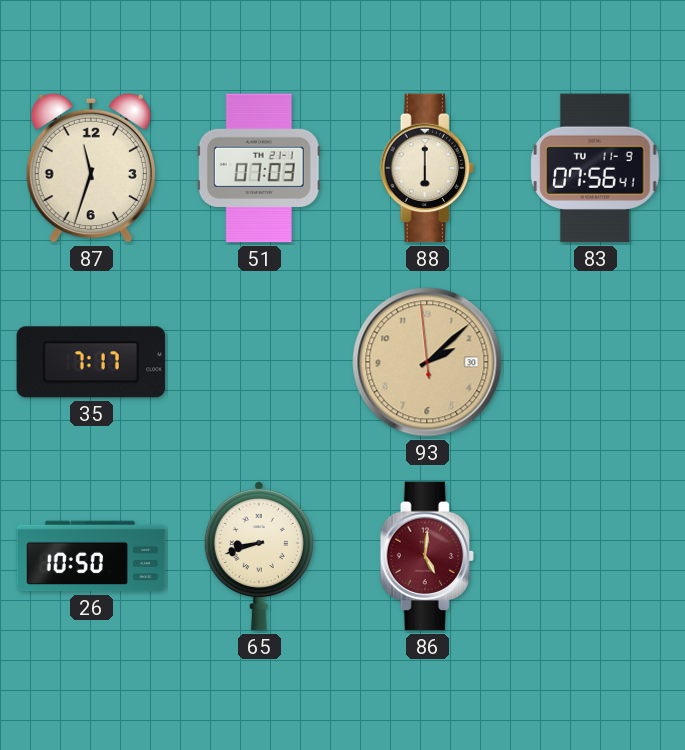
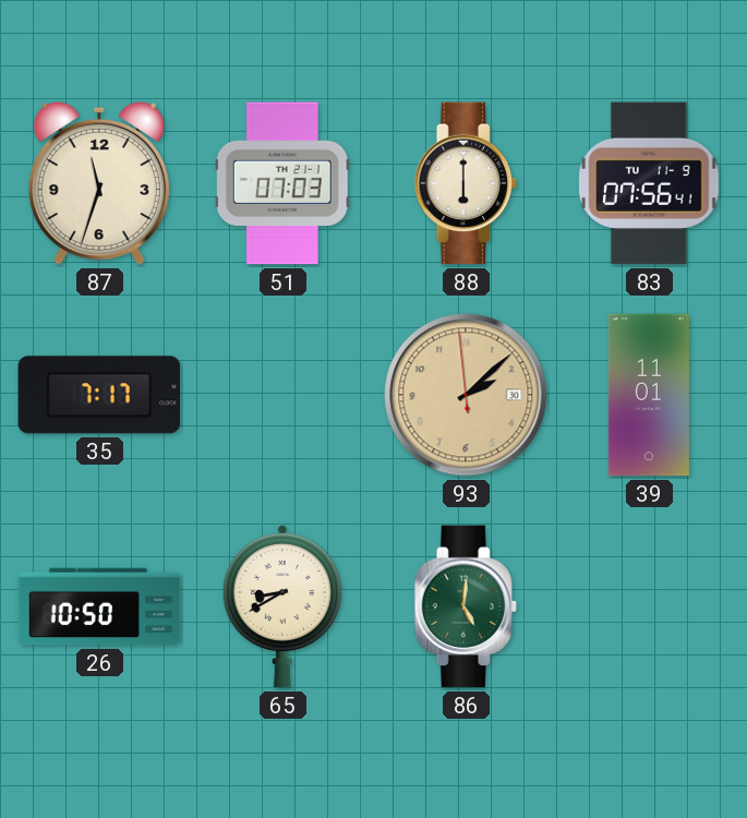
39: none -> 11:01
65: 8:42 -> 8:40
86 dial: burgundy -> green
